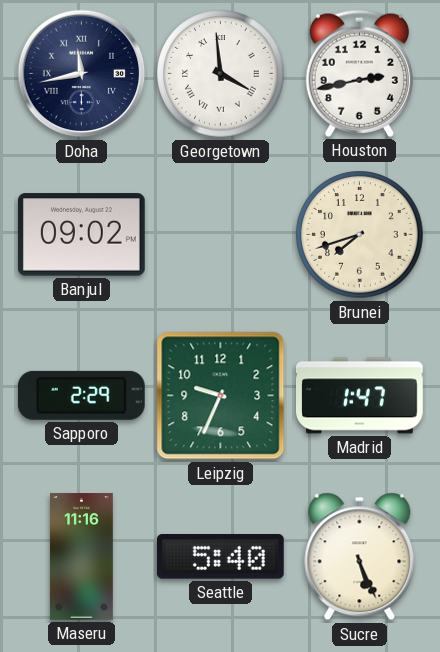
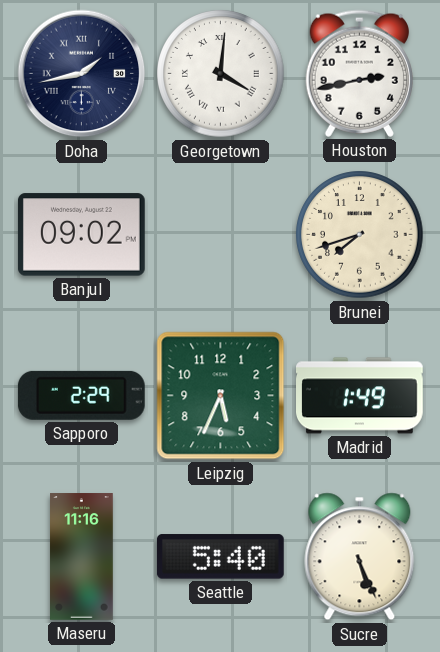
Doha: 11:43 -> 1:43
Georgetown: 3:59 -> 4:01
Leipzig: 9:34 -> 5:34
Madrid: 1:47 -> 1:49
